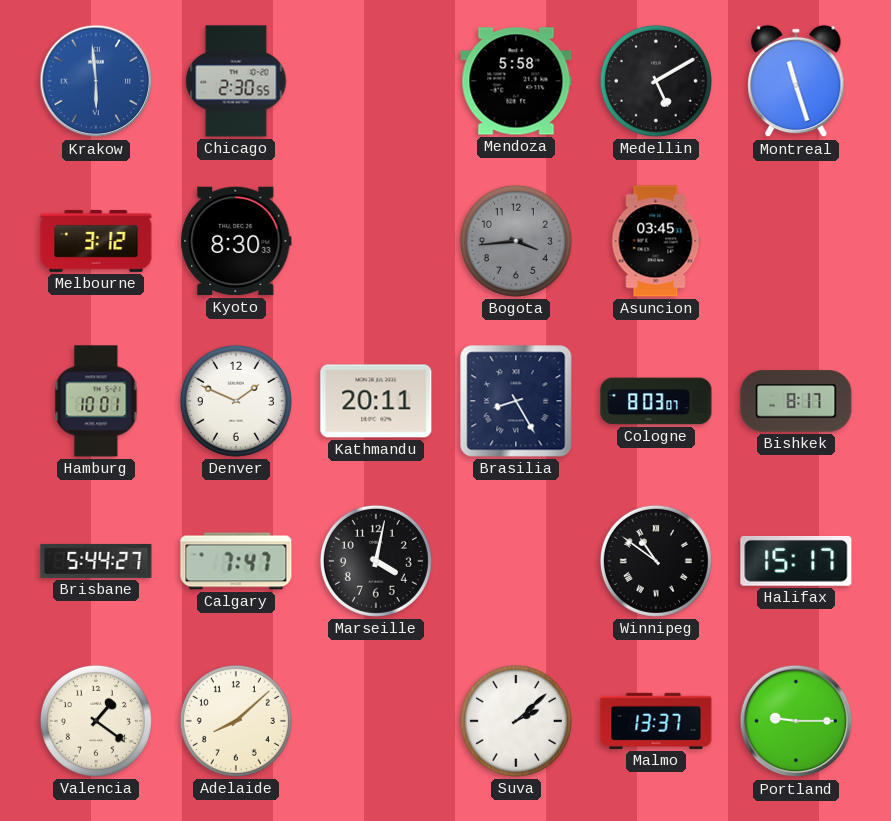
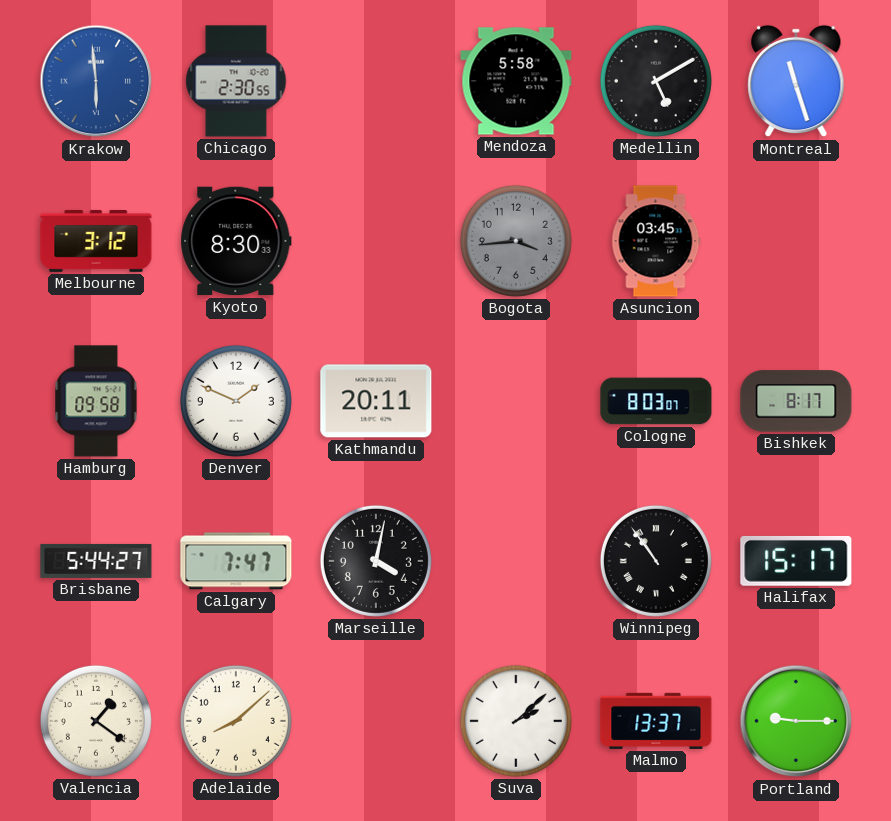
Hamburg: 10:01 -> 09:58
Brasilia: 8:25 -> none
Winnipeg: 10:51 -> 10:54
